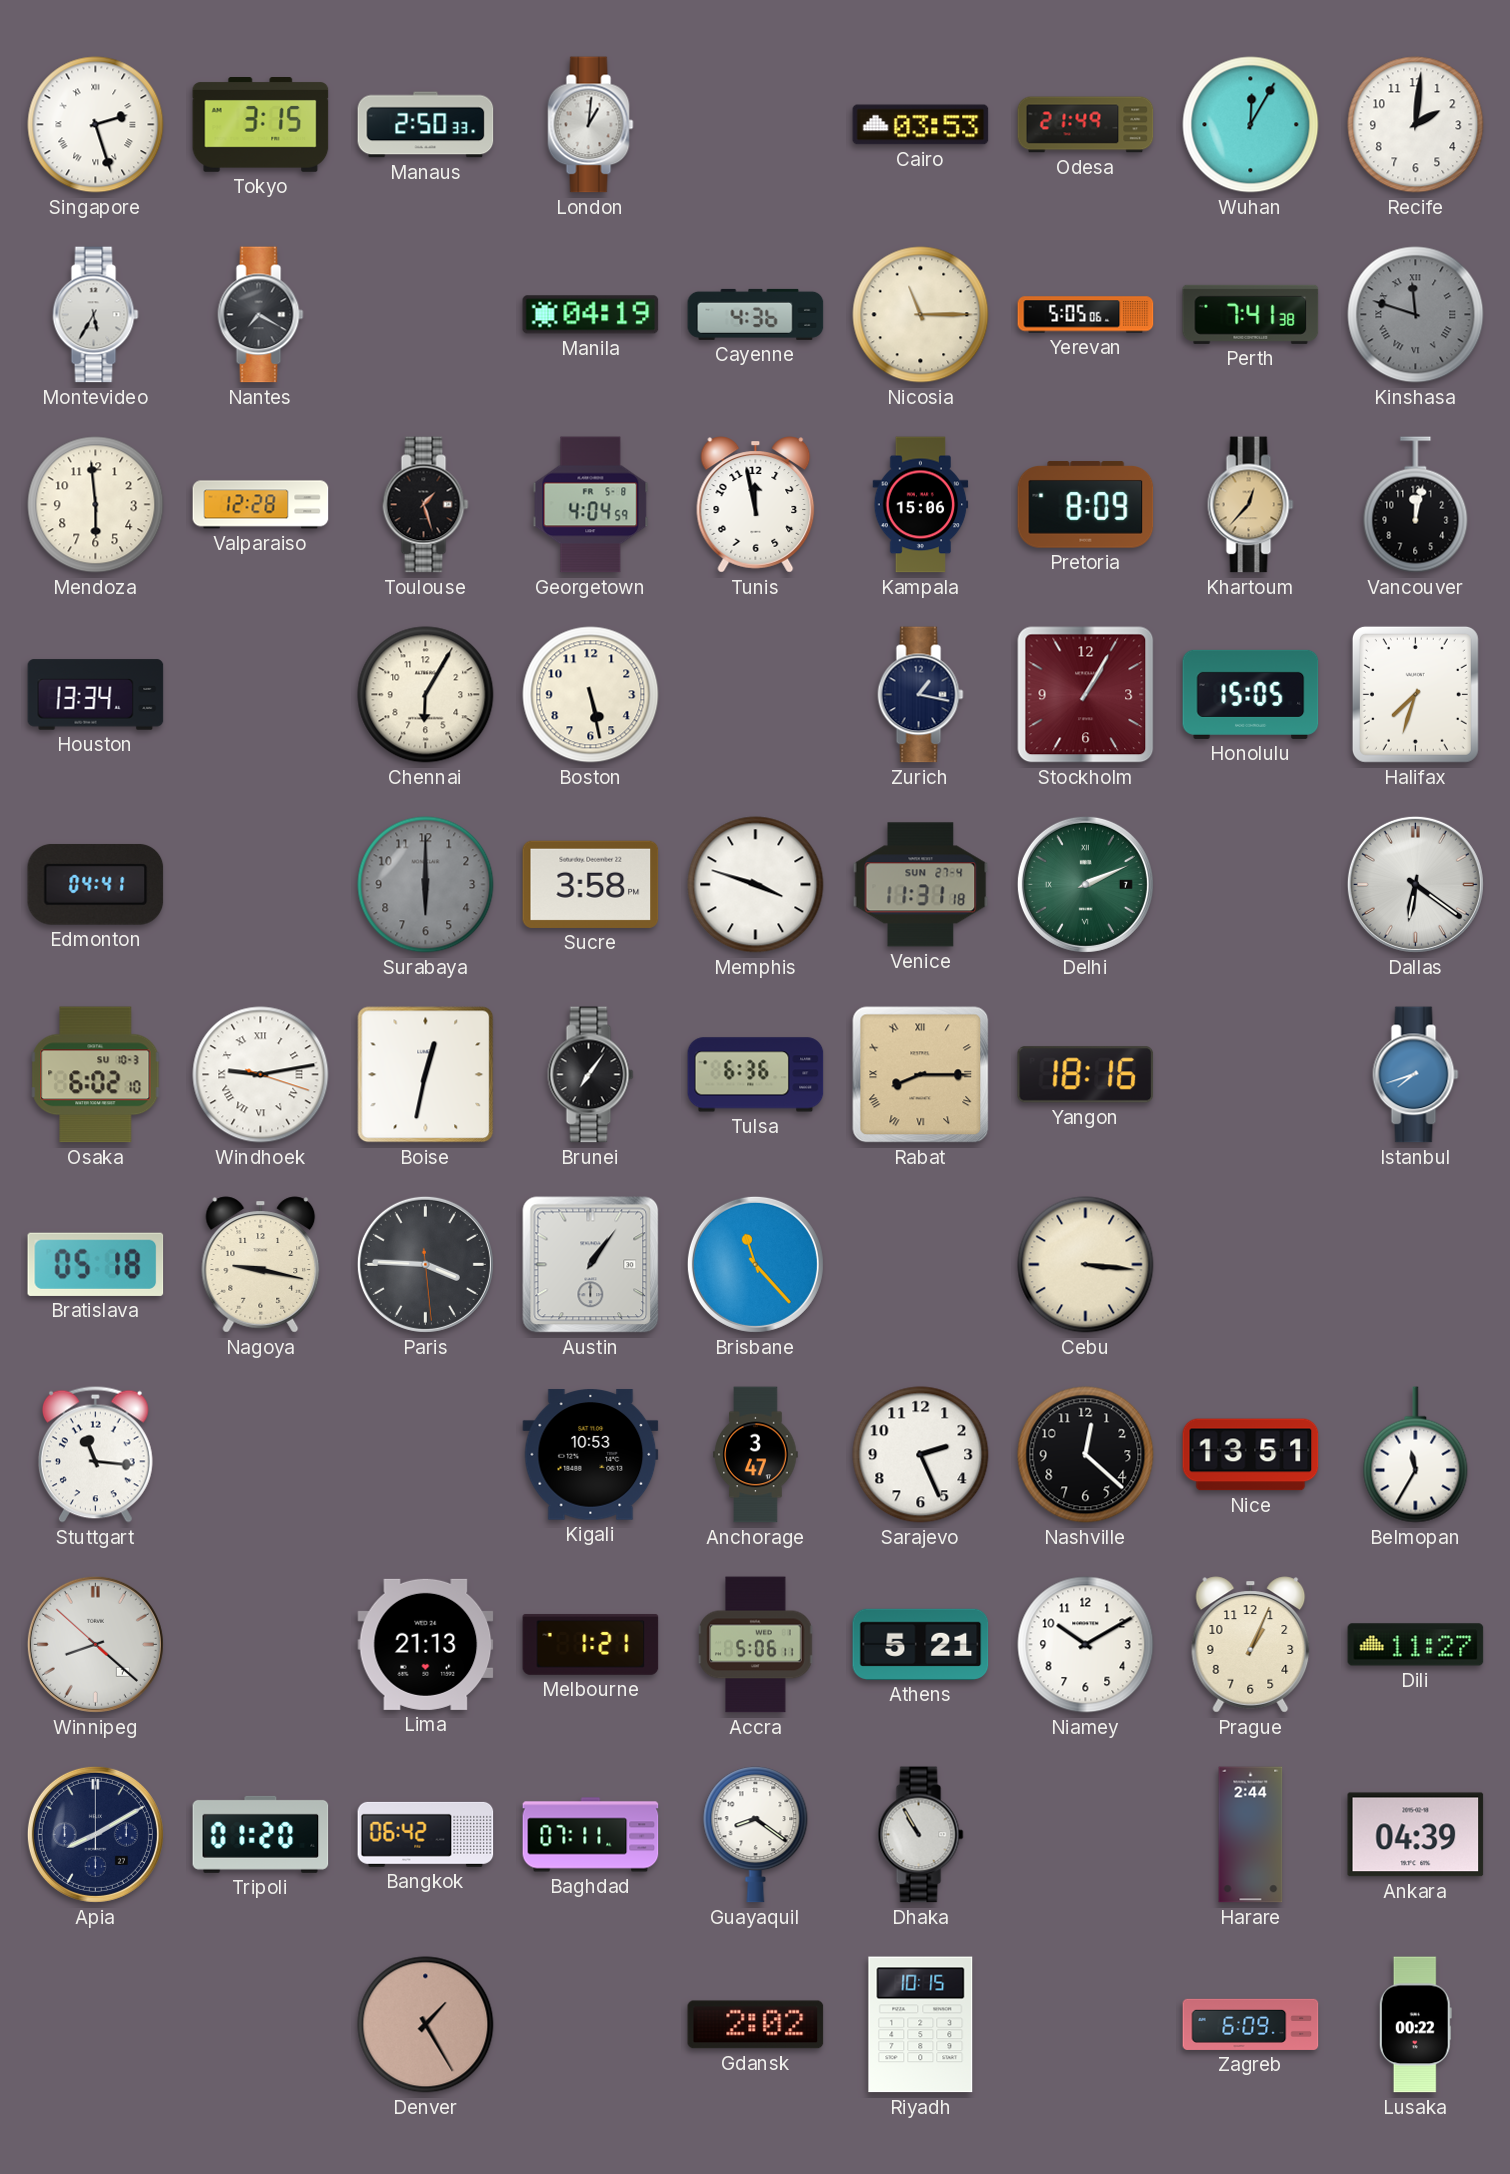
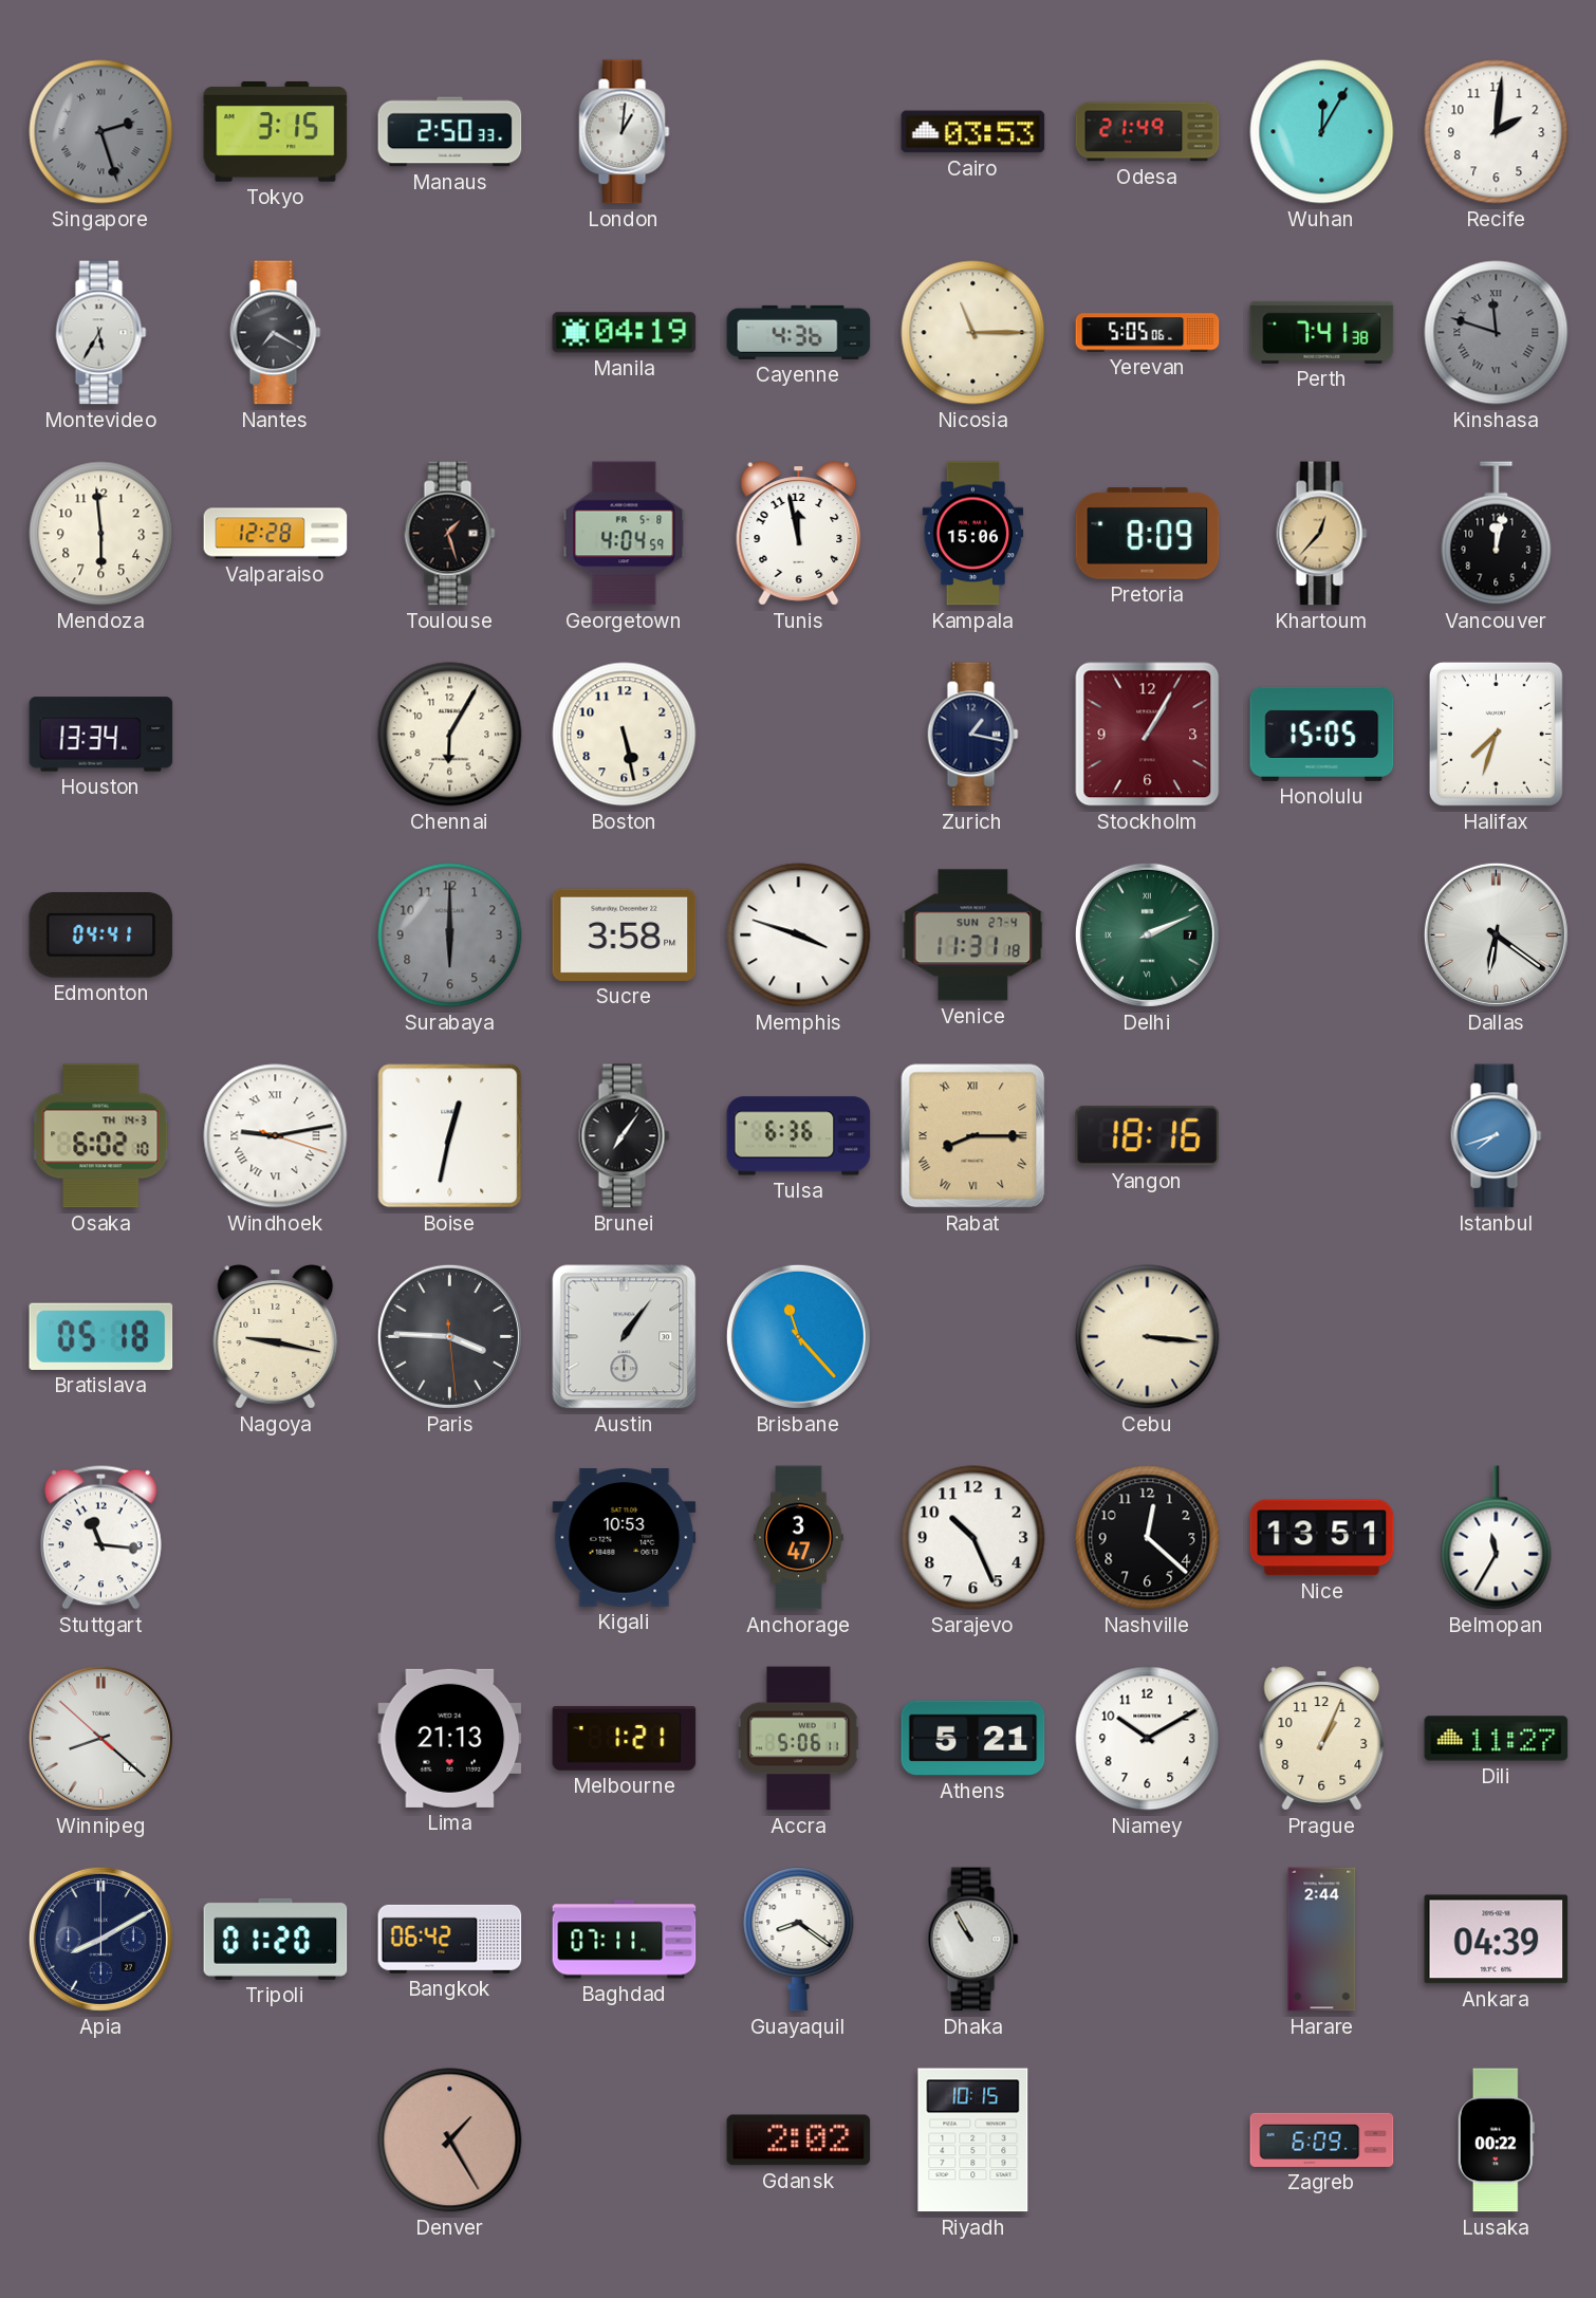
Singapore dial: white -> grey
Osaka date: SU 10-3 -> TH 14-3
Sarajevo: 2:26 -> 10:26
